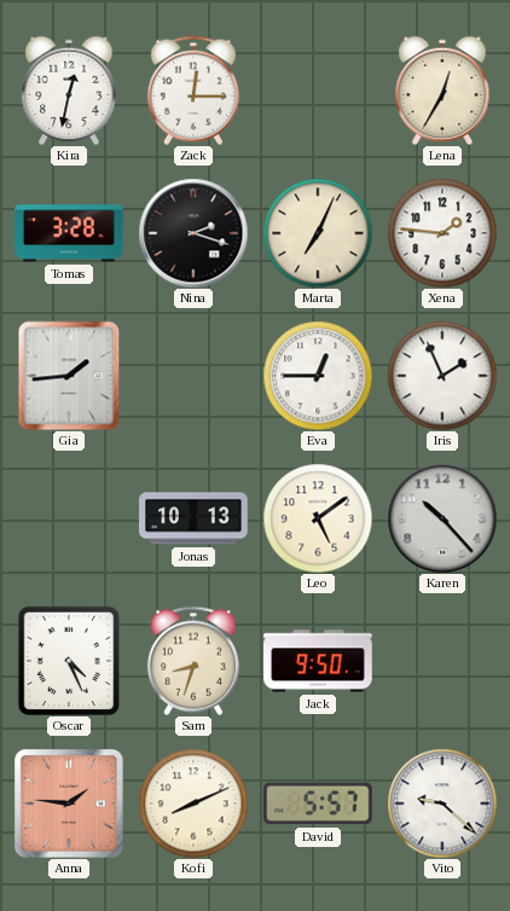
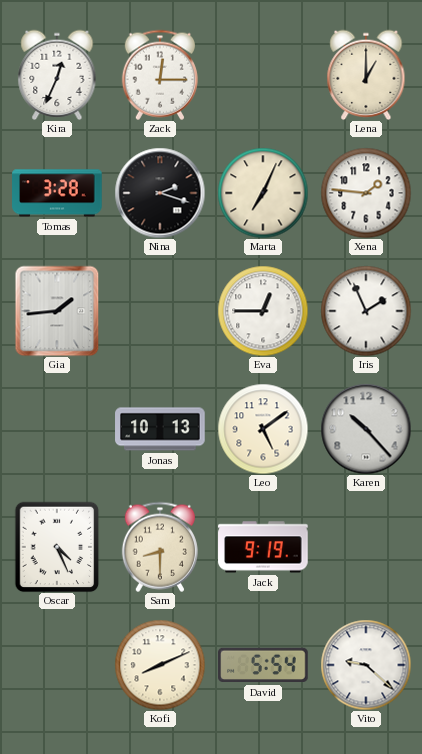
Kira: 12:32 -> 12:34
Lena: 12:35 -> 1:00
Sam: 8:33 -> 8:30
Jack: 9:50 -> 9:19
Anna: 1:46 -> none
David: 5:57 -> 5:54
